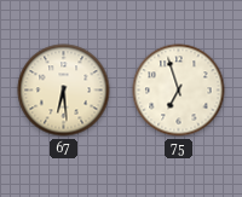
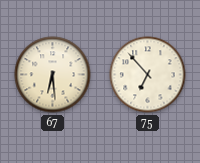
75: 6:57 -> 6:53
